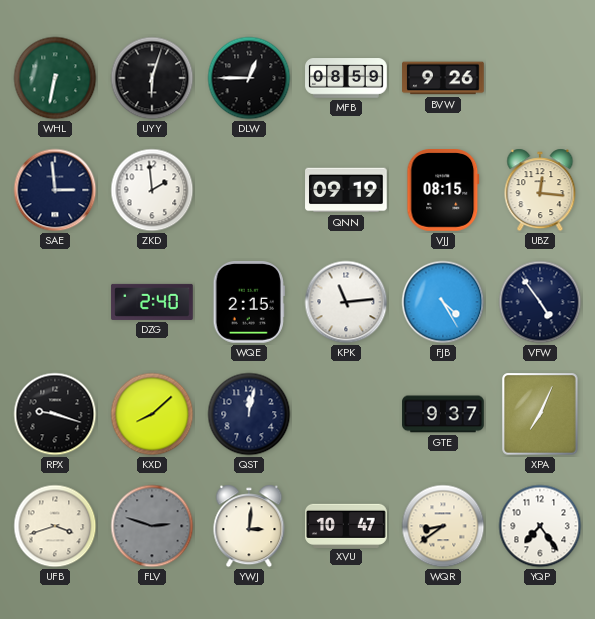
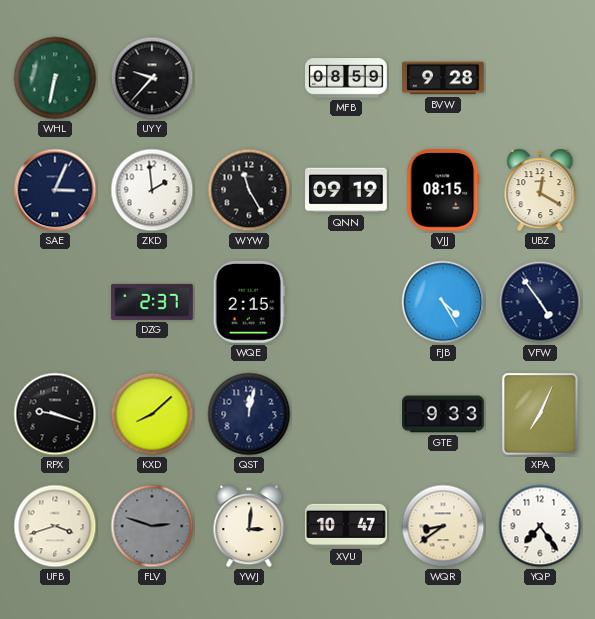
UYY: 6:03 -> 9:37
DLW: 12:45 -> none
BVW: 9:26 -> 9:28
SAE: 2:59 -> 3:04
WYW: none -> 11:25
UBZ: 12:16 -> 12:20
DZG: 2:40 -> 2:37
KPK: 11:14 -> none
GTE: 9:37 -> 9:33
